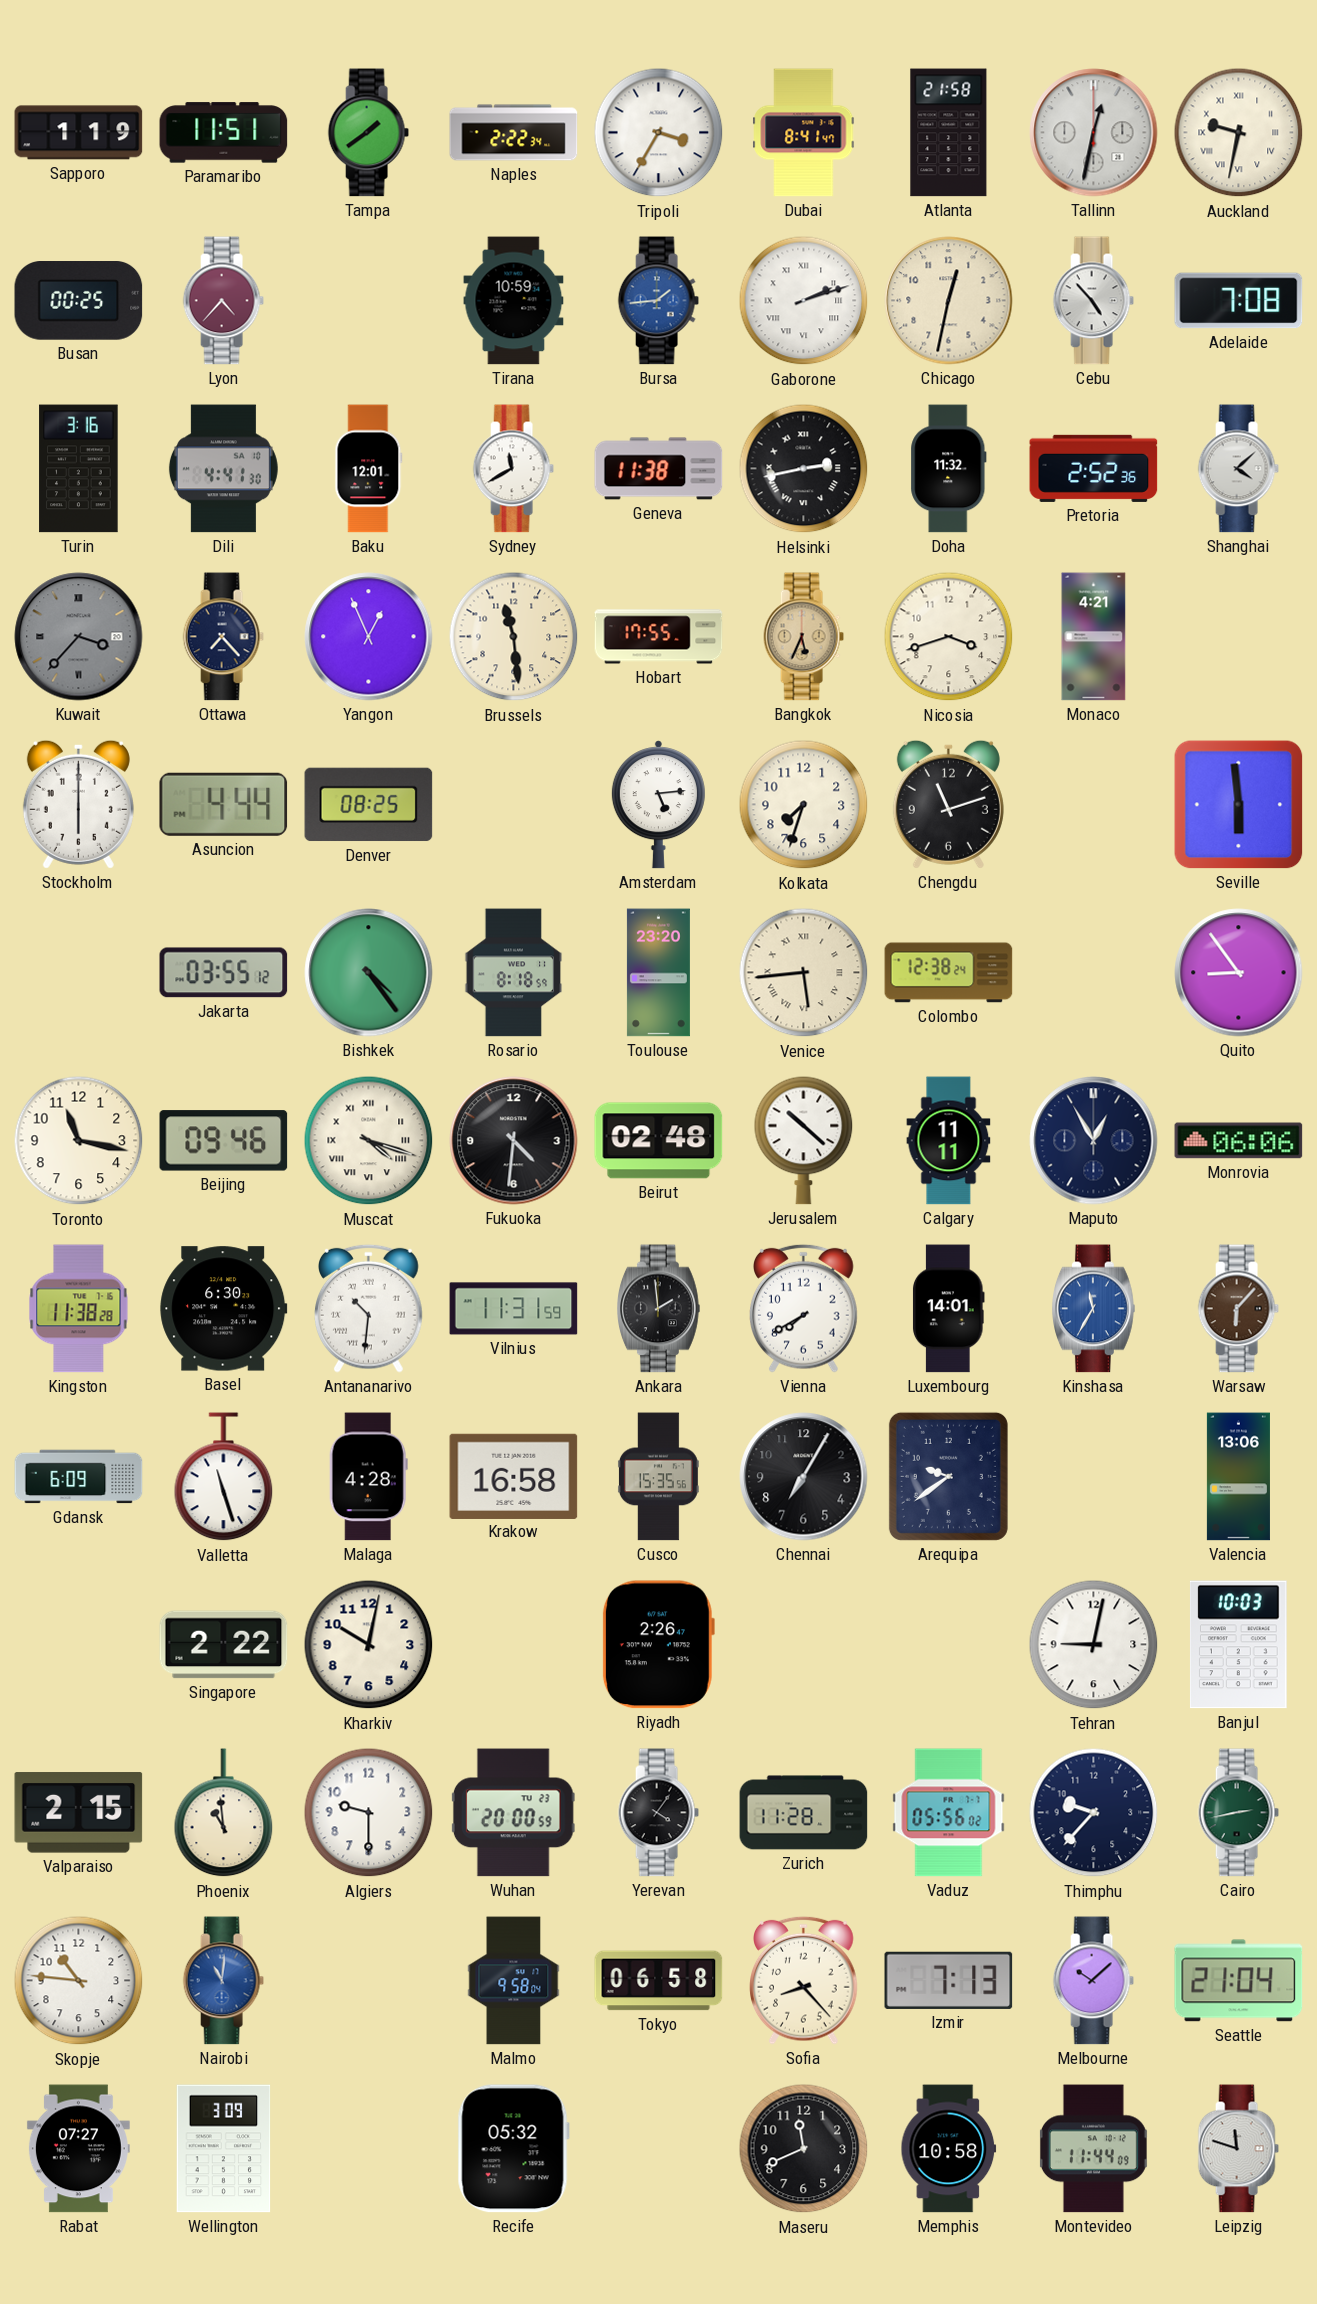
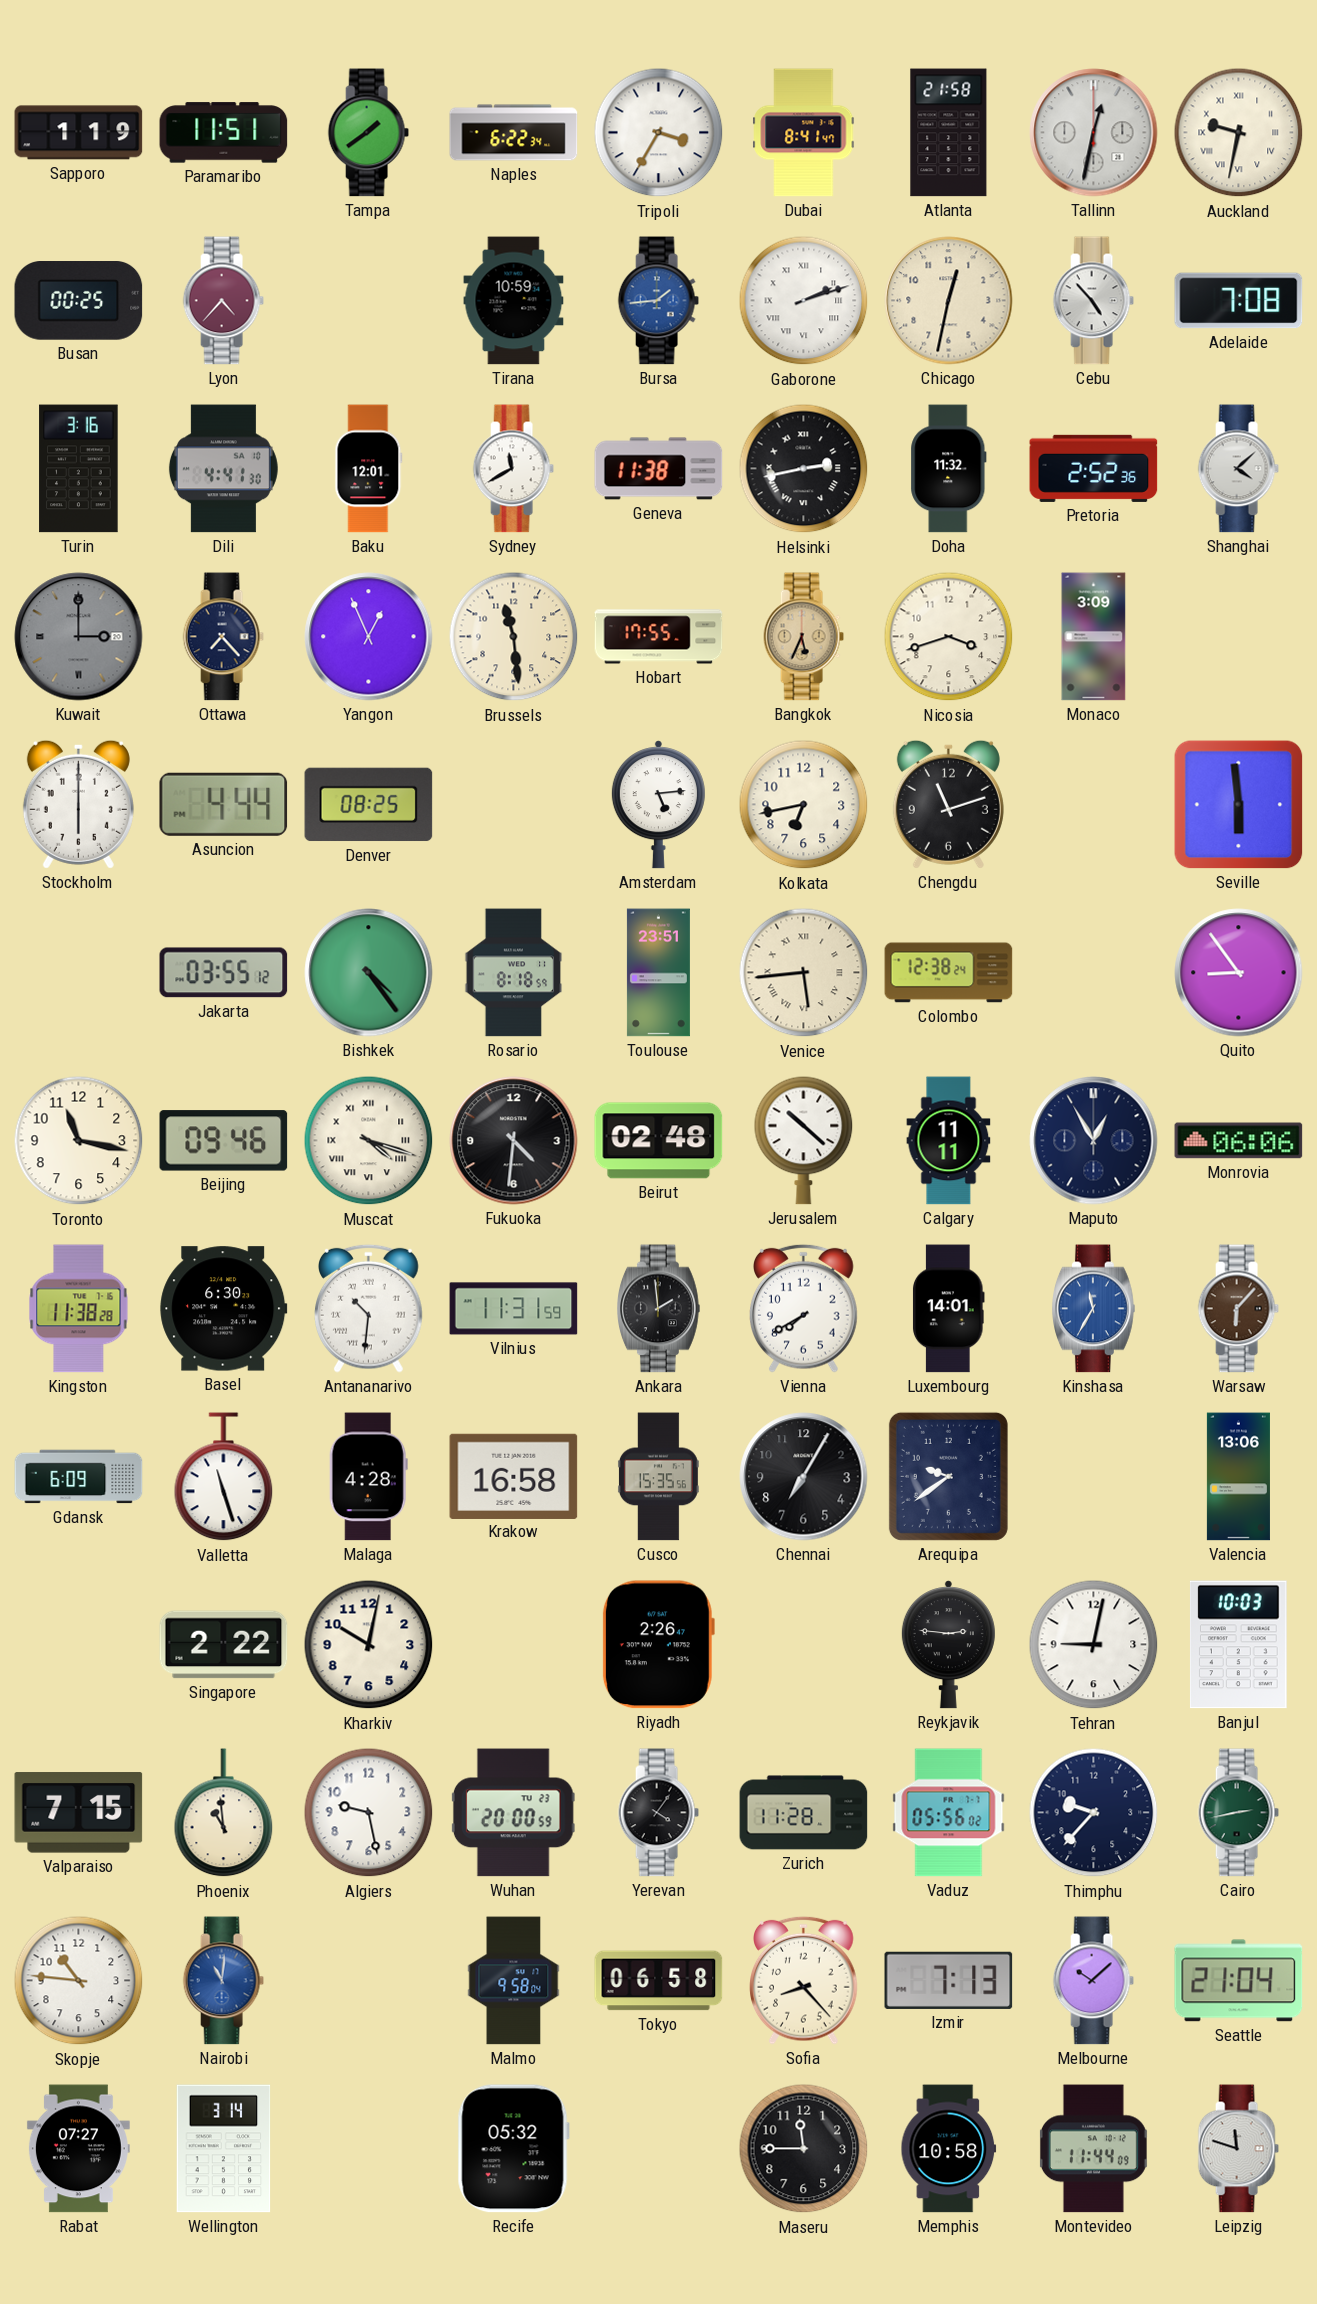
Naples: 2:22 -> 6:22
Kuwait: 3:37 -> 3:00
Monaco: 4:21 -> 3:09
Kolkata: 7:33 -> 6:43
Toulouse: 23:20 -> 23:51
Reykjavik: none -> 2:46
Valparaiso: 2:15 -> 7:15
Algiers: 9:30 -> 9:28
Wellington: 3:09 -> 3:14
Maseru: 11:41 -> 11:45
